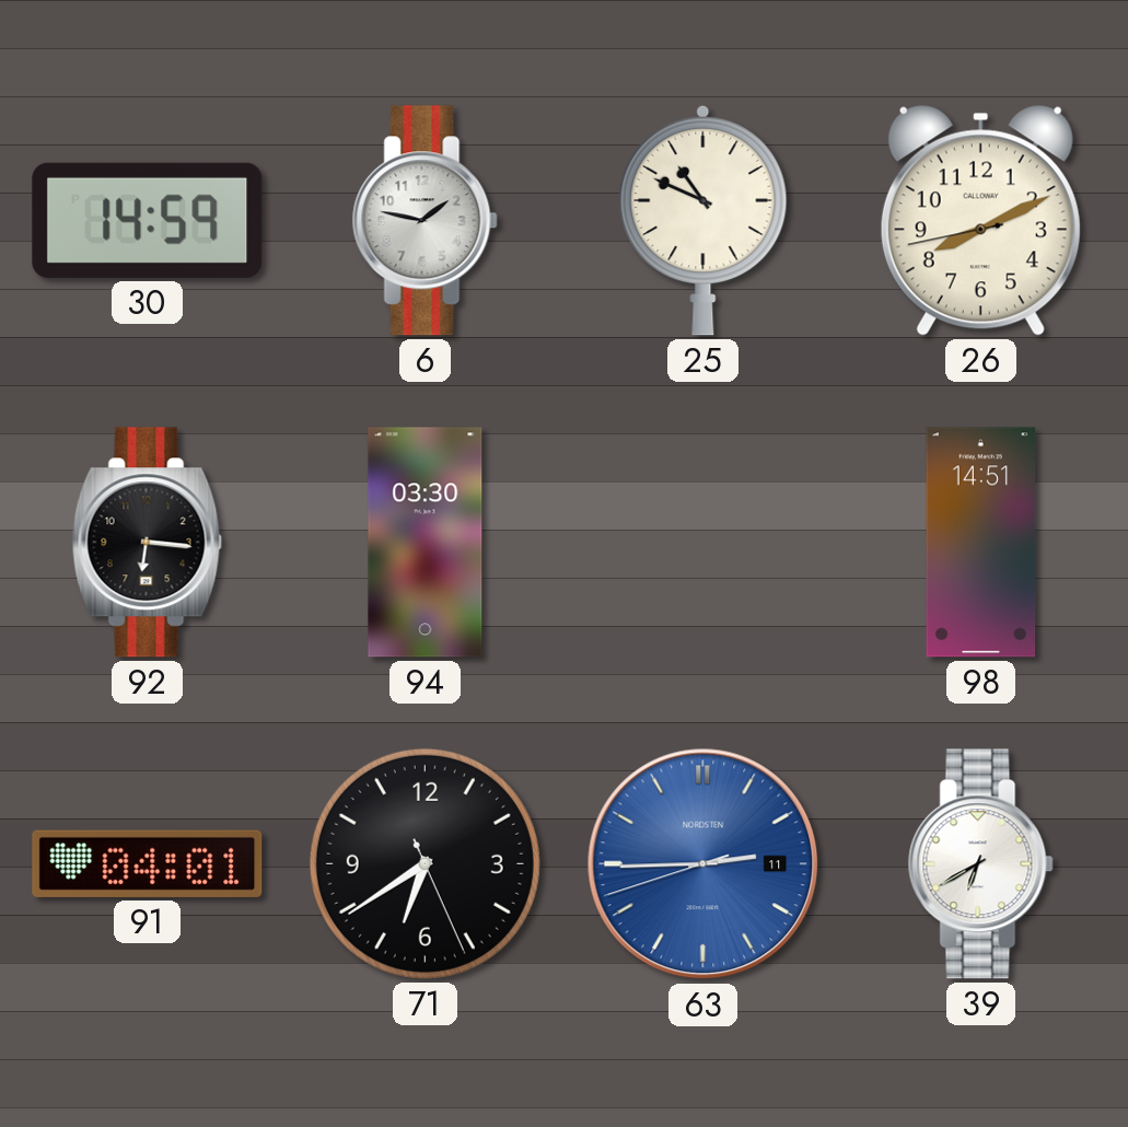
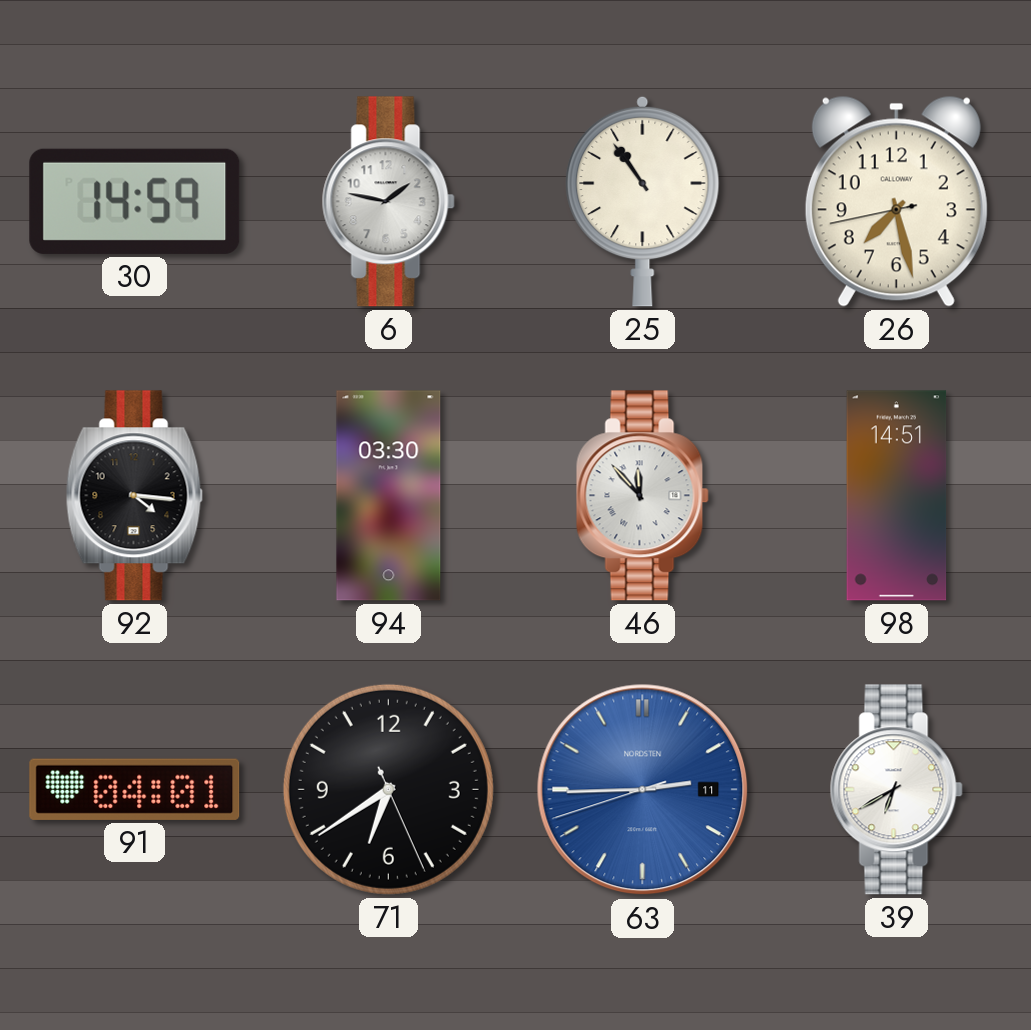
25: 10:49 -> 10:54
26: 8:10 -> 7:27
92: 6:16 -> 4:16
46: none -> 11:53
